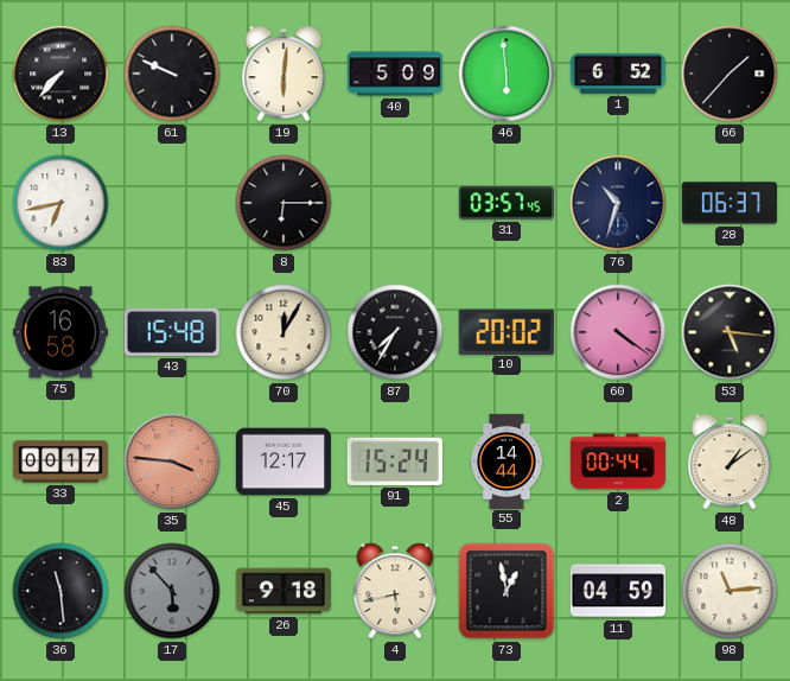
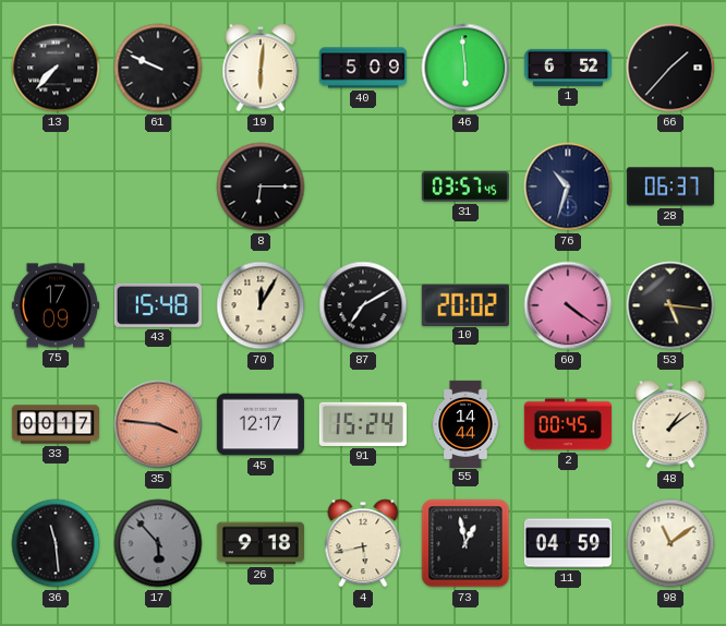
83: 6:43 -> none
75: 16:58 -> 17:09
87: 7:35 -> 7:10
2: 00:44 -> 00:45
98: 11:14 -> 11:09
